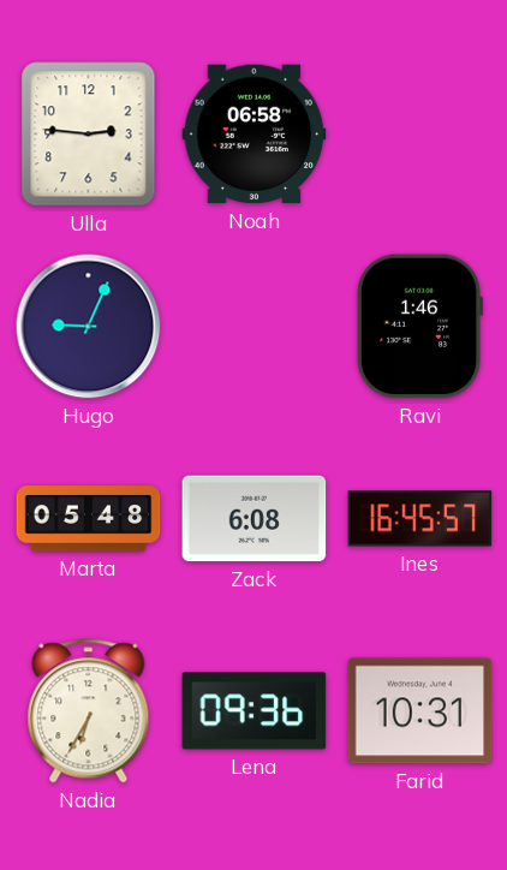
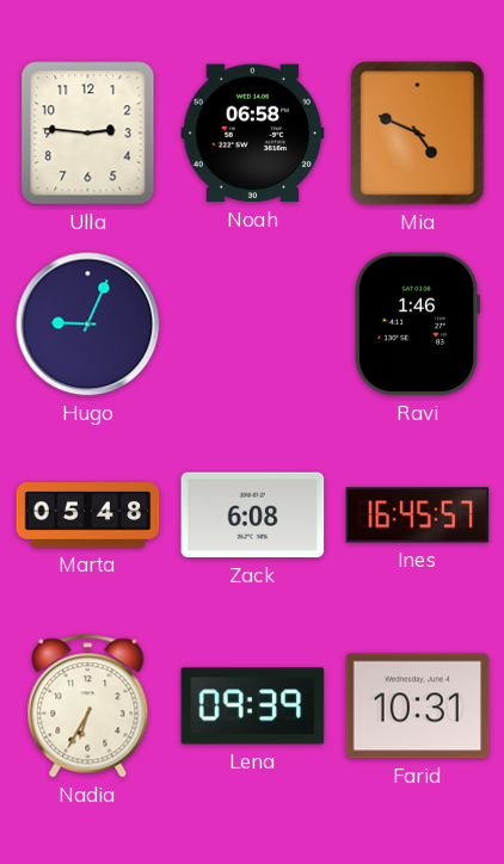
Mia: none -> 4:49
Lena: 09:36 -> 09:39
